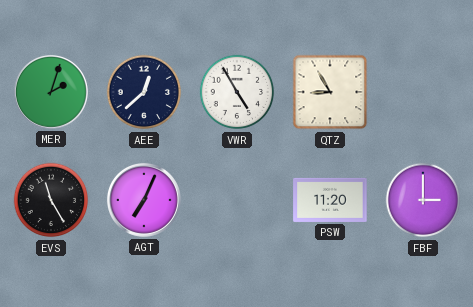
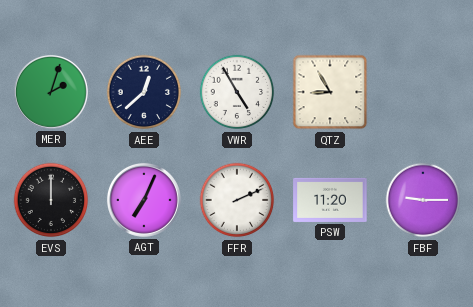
EVS: 11:25 -> 12:00
FFR: none -> 2:11
FBF: 3:00 -> 9:15
